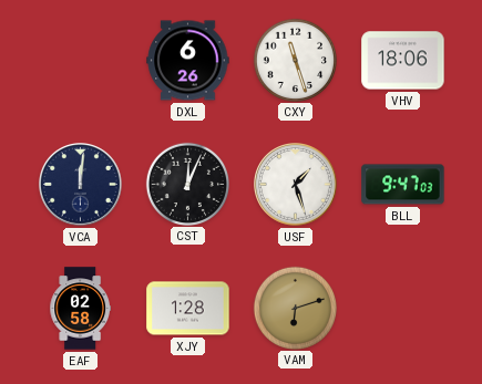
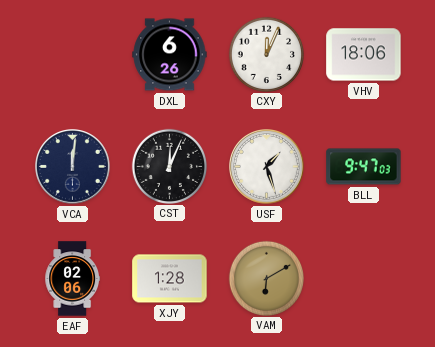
CXY: 11:27 -> 12:04
EAF: 02:58 -> 02:06
VAM: 6:12 -> 6:10
